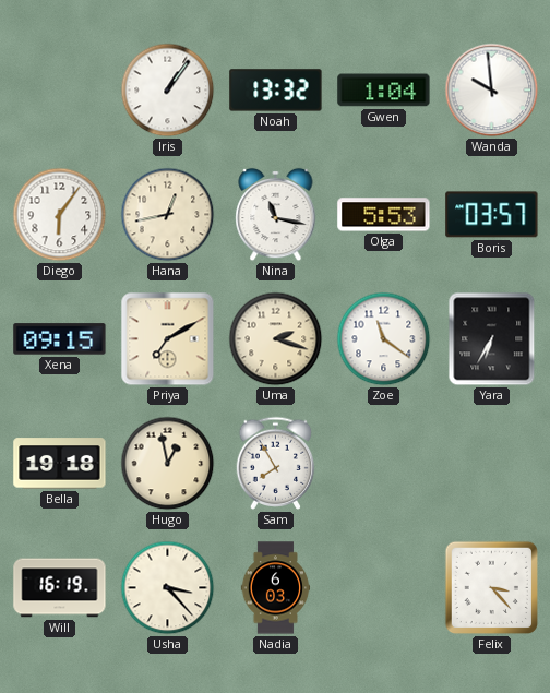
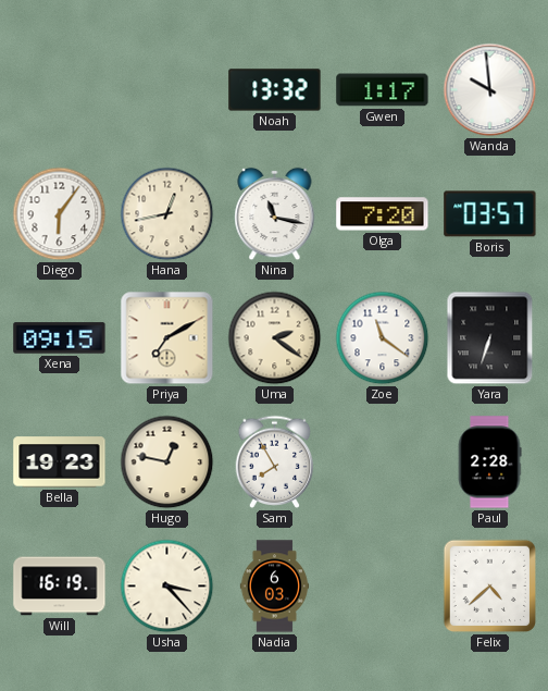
Iris: 1:06 -> none
Gwen: 1:04 -> 1:17
Olga: 5:53 -> 7:20
Uma: 2:18 -> 2:21
Yara: 6:35 -> 6:33
Bella: 19:18 -> 19:23
Hugo: 12:58 -> 12:47
Paul: none -> 2:28
Felix: 3:23 -> 4:38
